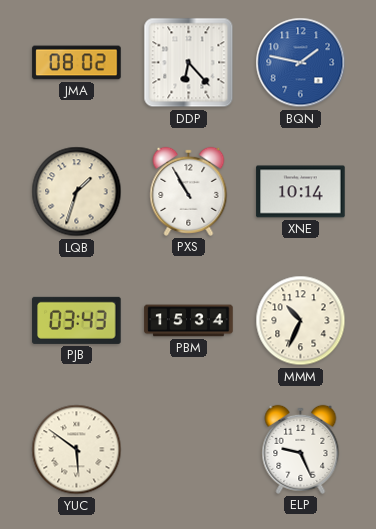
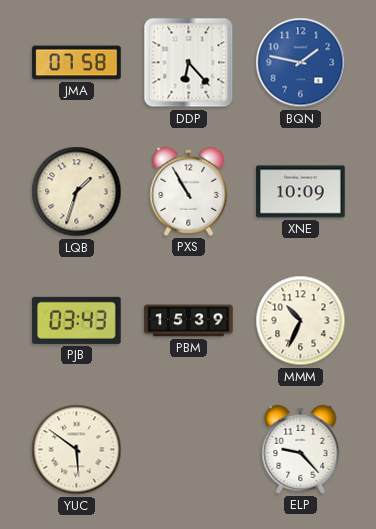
JMA: 08:02 -> 07:58
XNE: 10:14 -> 10:09
PBM: 15:34 -> 15:39
ELP: 9:26 -> 9:23
